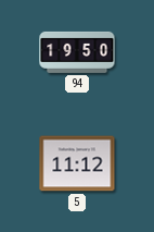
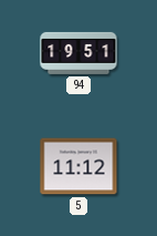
94: 19:50 -> 19:51
